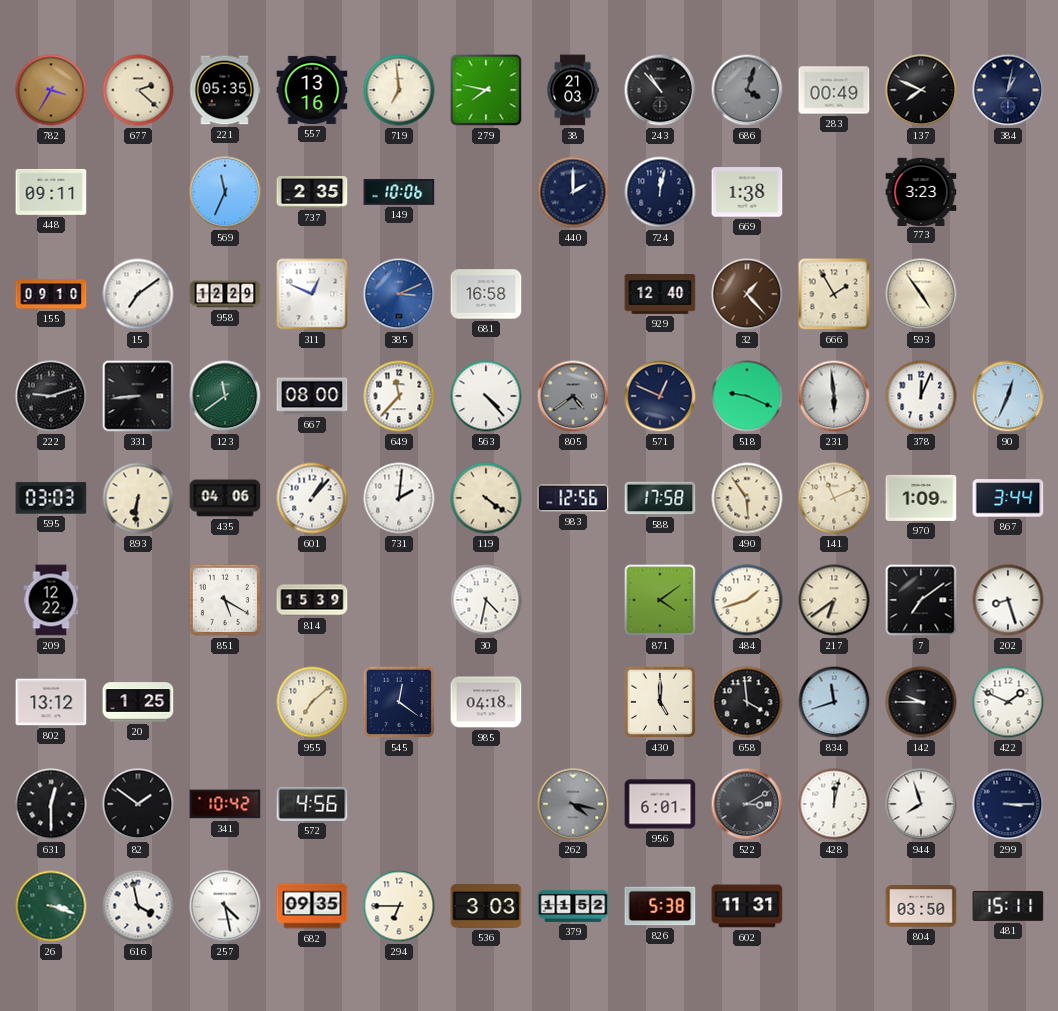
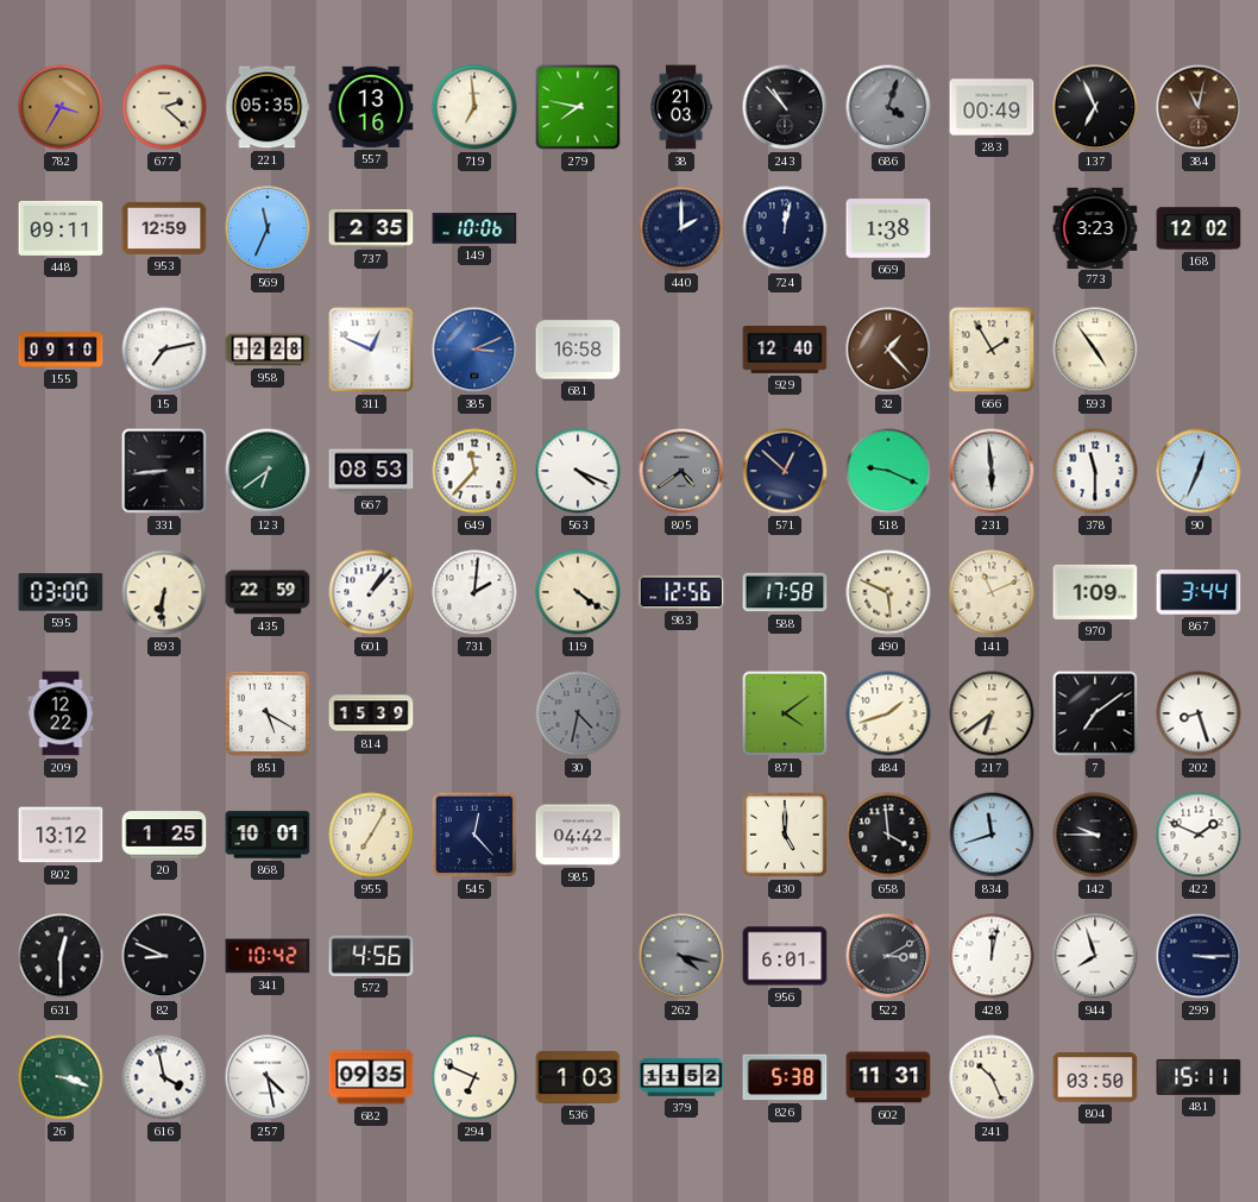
137: 7:49 -> 6:56
384: 1:02 -> 11:02
384 dial: navy -> brown
953: none -> 12:59
168: none -> 12:02
15: 7:09 -> 7:13
958: 12:29 -> 12:28
222: 9:12 -> none
123: 11:39 -> 6:39
667: 08:00 -> 08:53
563: 4:23 -> 4:19
571: 12:49 -> 12:52
378: 12:04 -> 11:30
595: 03:03 -> 03:00
435: 04:06 -> 22:59
490: 5:54 -> 5:49
30 dial: white -> grey
868: none -> 10:01
955: 7:08 -> 7:05
545: 12:21 -> 12:23
985: 04:18 -> 04:42
82: 1:51 -> 8:49
294: 6:45 -> 6:49
536: 3:03 -> 1:03
241: none -> 10:26
